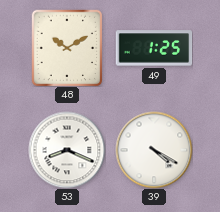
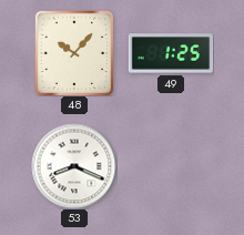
48: 10:10 -> 10:07
39: 4:20 -> none
